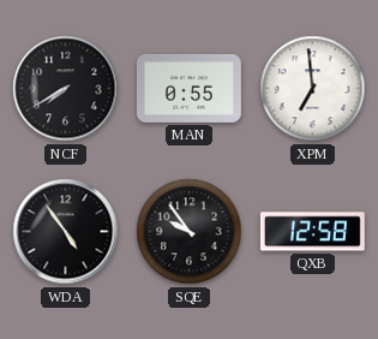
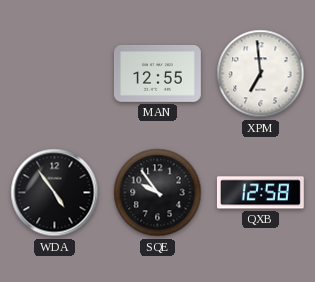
NCF: 7:40 -> none
MAN: 0:55 -> 12:55
